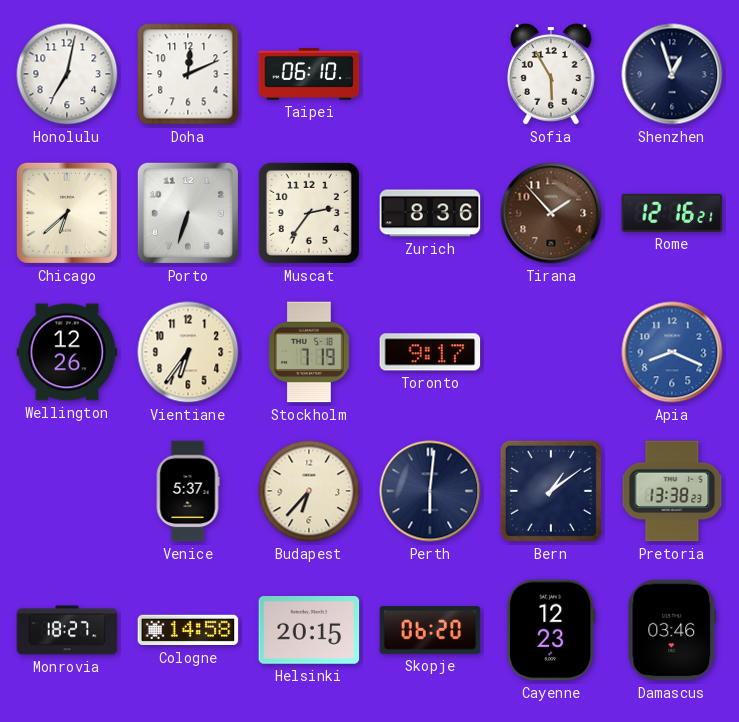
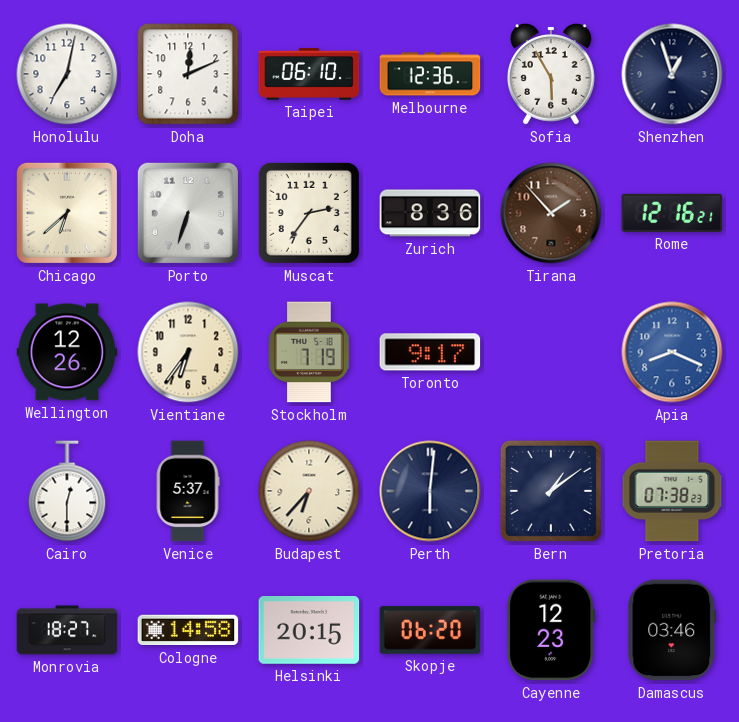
Melbourne: none -> 12:36
Cairo: none -> 12:30
Pretoria: 13:38 -> 07:38
